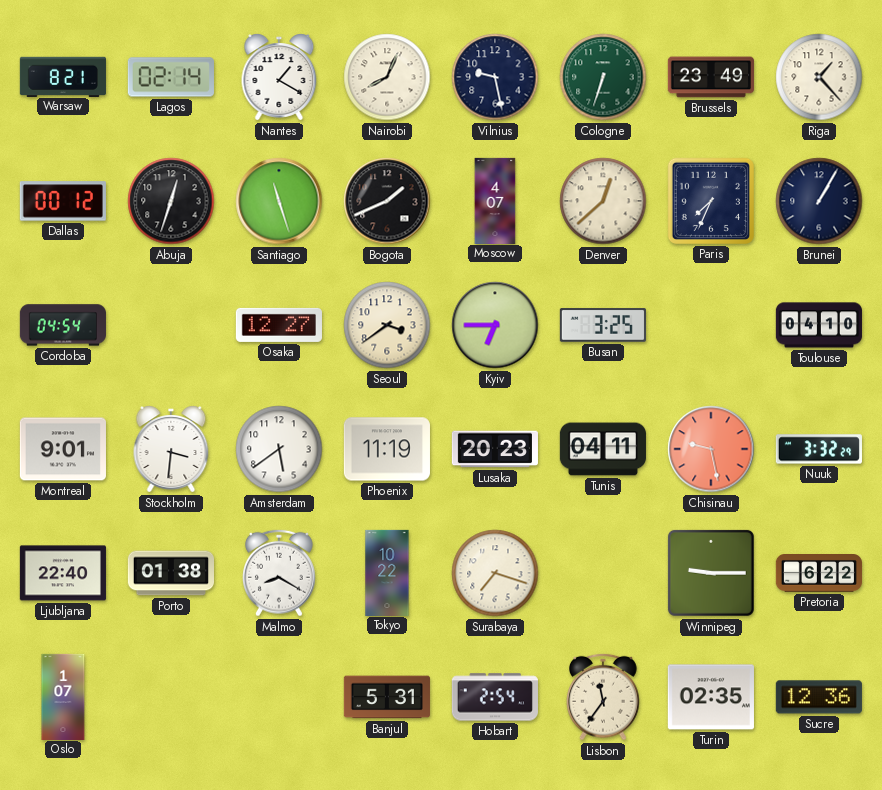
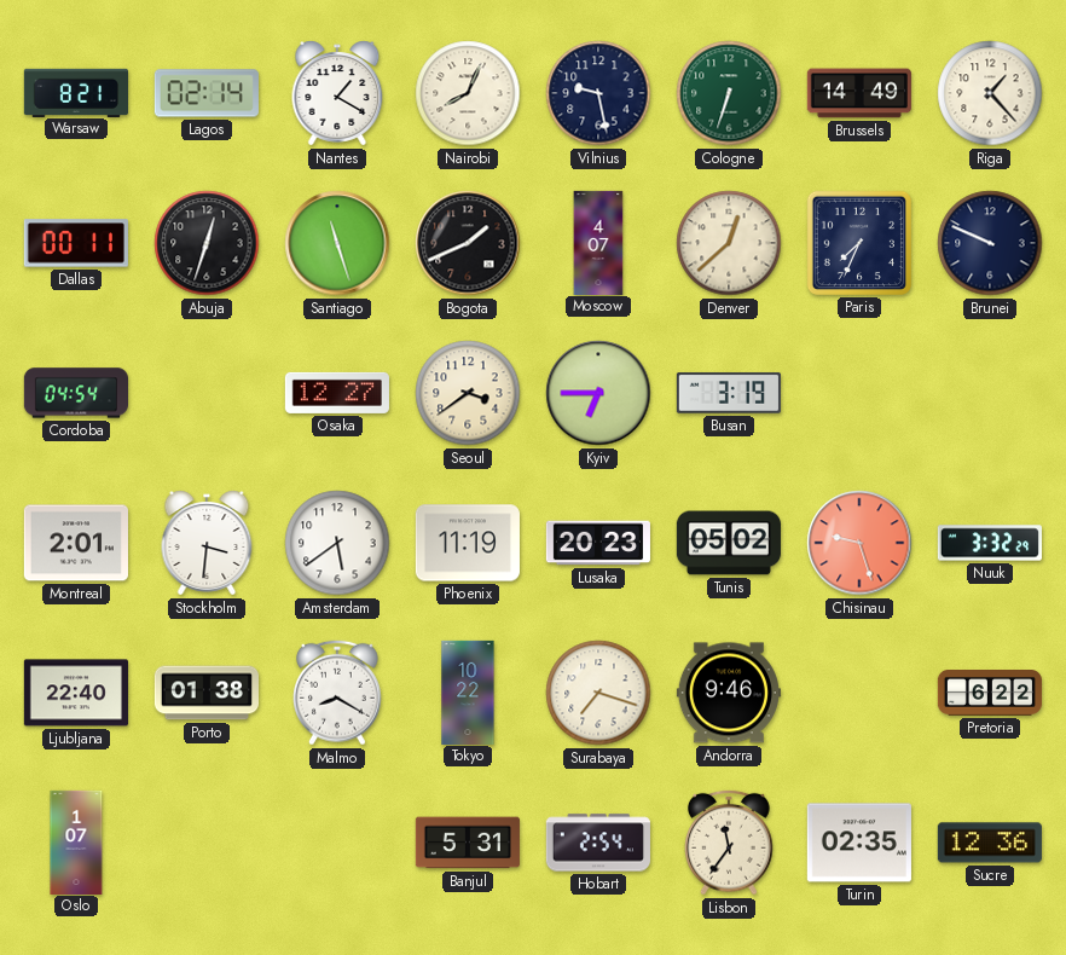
Brussels: 23:49 -> 14:49
Dallas: 00:12 -> 00:11
Brunei: 1:05 -> 9:49
Busan: 3:25 -> 3:19
Toulouse: 04:10 -> none
Montreal: 9:01 -> 2:01
Tunis: 04:11 -> 05:02
Chisinau: 9:28 -> 9:27
Andorra: none -> 9:46
Winnipeg: 9:15 -> none
